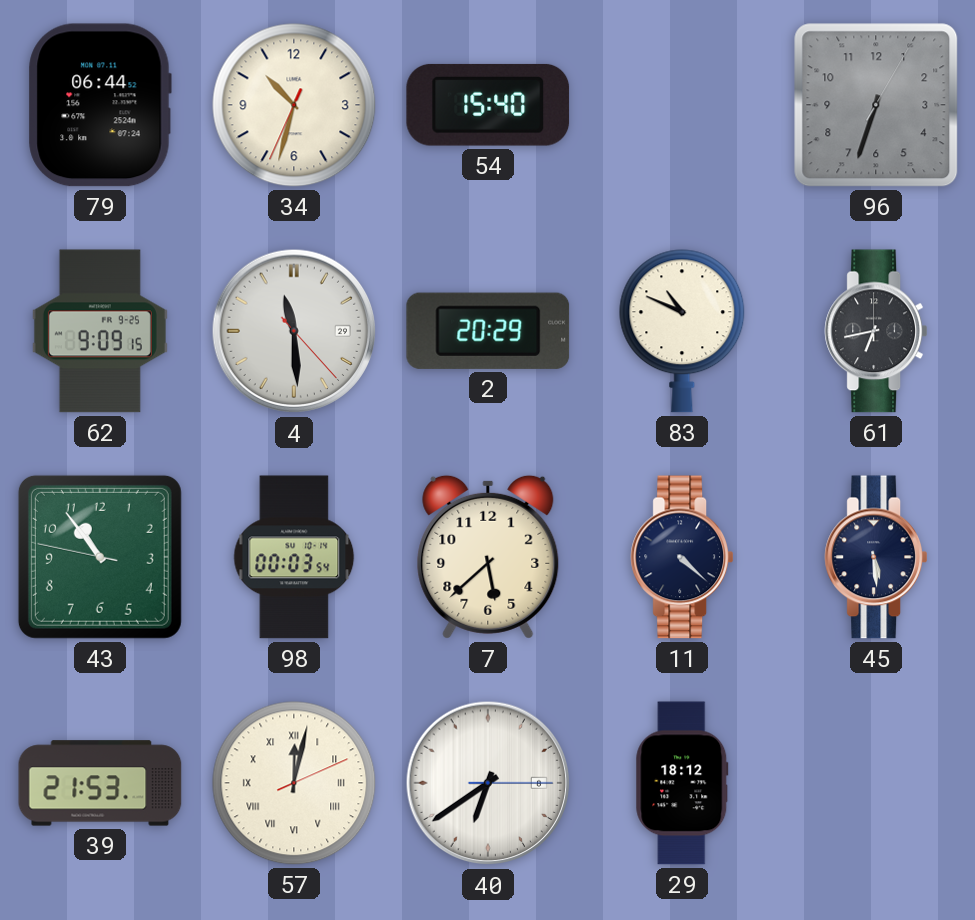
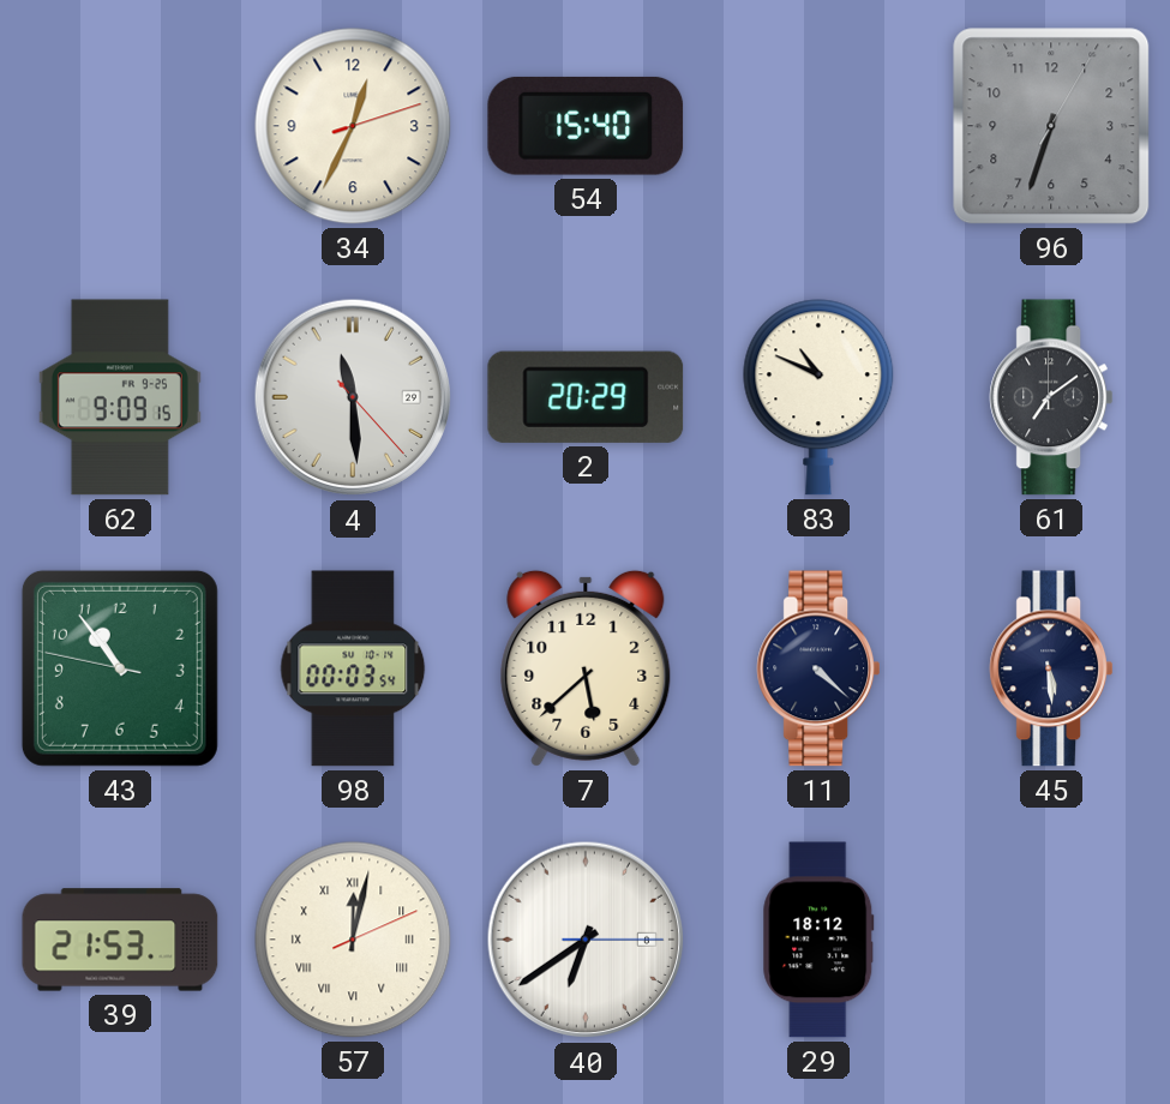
79: 06:44 -> none
34: 10:32 -> 12:34
61: 6:43 -> 7:09
